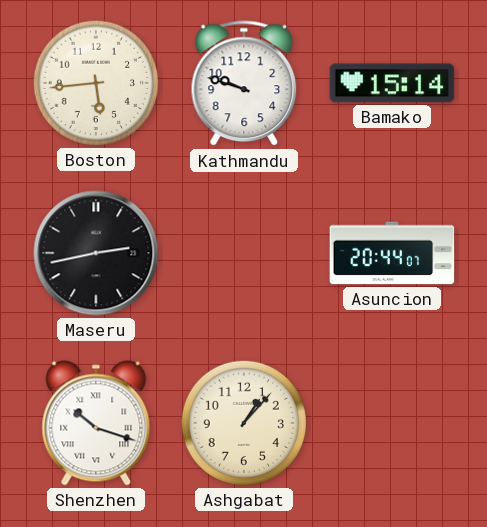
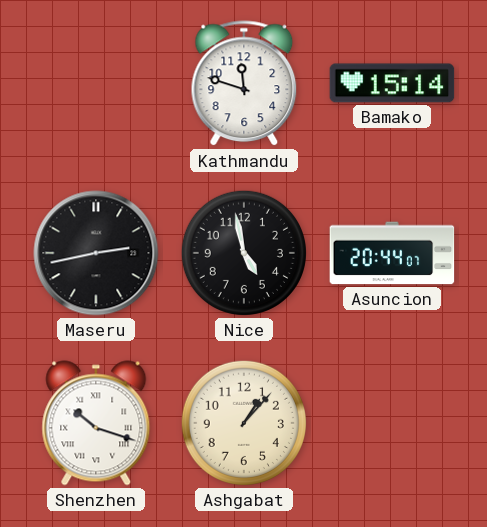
Boston: 5:44 -> none
Kathmandu: 9:48 -> 11:48
Nice: none -> 4:58
